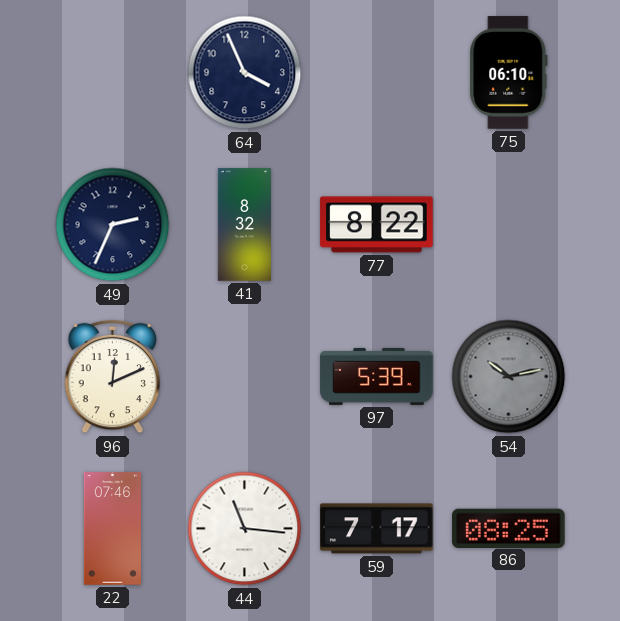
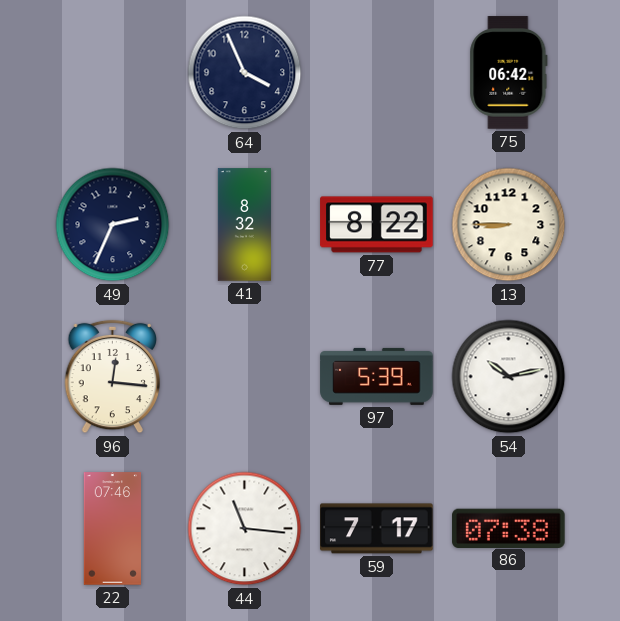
75: 06:10 -> 06:42
13: none -> 8:45
96: 12:11 -> 12:16
54 dial: grey -> white
86: 08:25 -> 07:38
